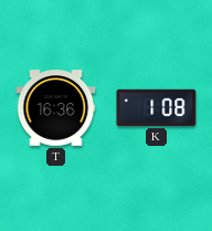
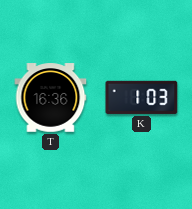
K: 1:08 -> 1:03
